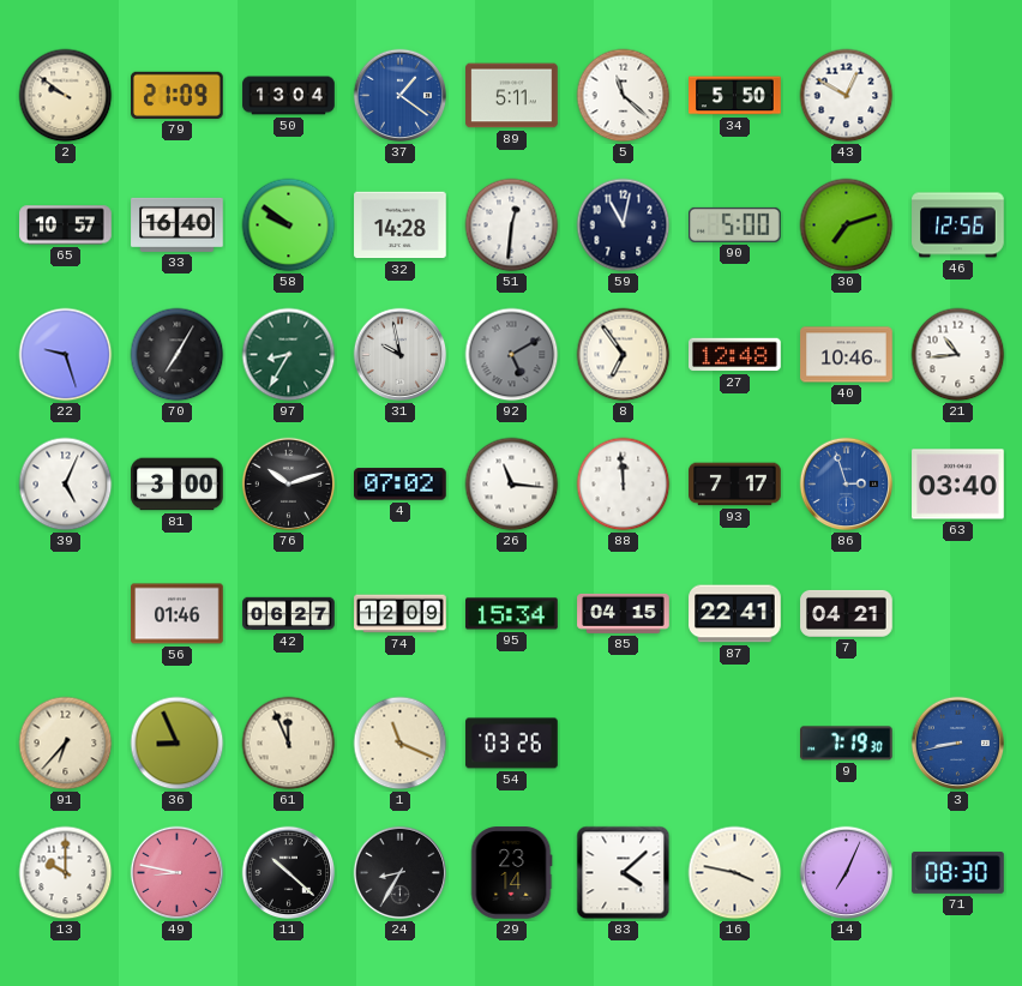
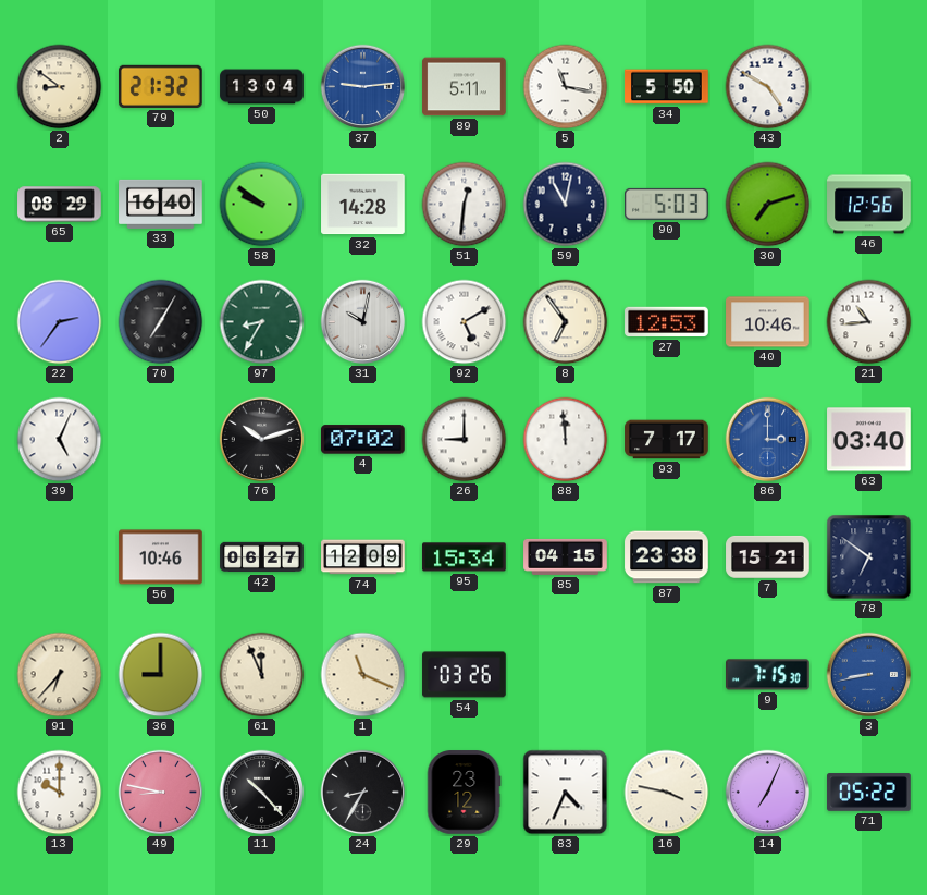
2: 9:51 -> 8:51
79: 21:09 -> 21:32
37: 1:21 -> 9:14
5: 11:22 -> 11:17
43: 12:50 -> 4:50
65: 10:57 -> 08:29
90: 5:00 -> 5:03
22: 9:27 -> 2:36
31: 9:58 -> 10:02
92 dial: grey -> white
27: 12:48 -> 12:53
81: 3:00 -> none
26: 11:16 -> 9:00
86: 2:57 -> 3:00
56: 01:46 -> 10:46
87: 22:41 -> 23:38
7: 04:21 -> 15:21
78: none -> 6:51
36: 8:56 -> 9:00
9: 7:19 -> 7:15
11: 10:22 -> 10:23
29: 23:14 -> 23:12
83: 4:08 -> 4:34
71: 08:30 -> 05:22
